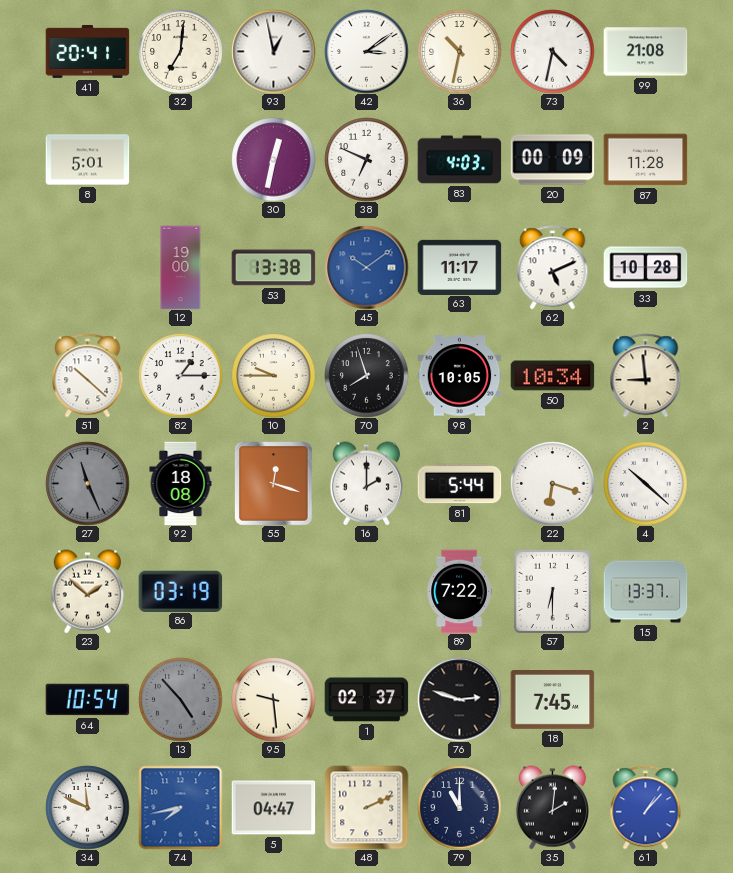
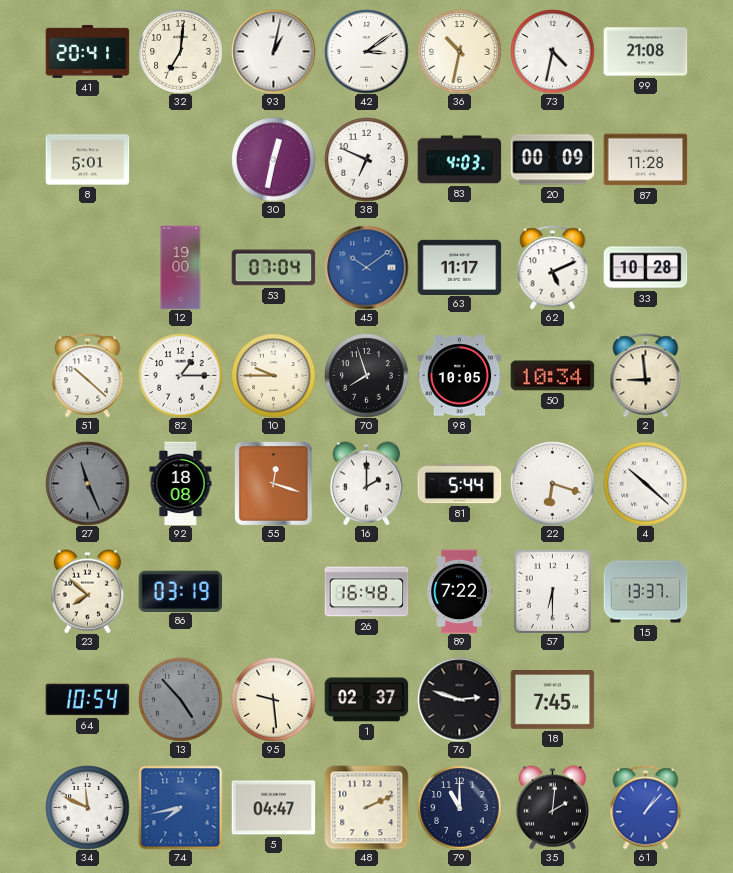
93: 12:58 -> 1:02
53: 13:38 -> 07:04
23: 1:52 -> 7:52
26: none -> 16:48
